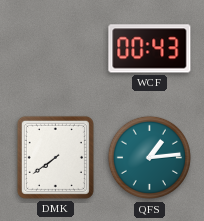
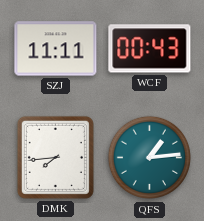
SZJ: none -> 11:11
DMK: 7:39 -> 7:44
